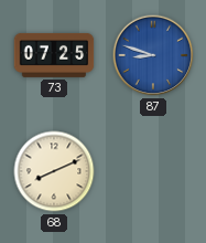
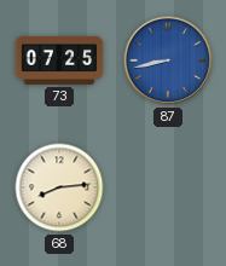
87: 8:48 -> 8:43
68: 8:11 -> 8:14
